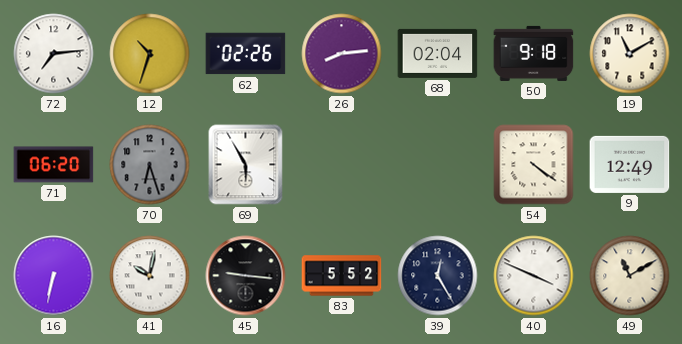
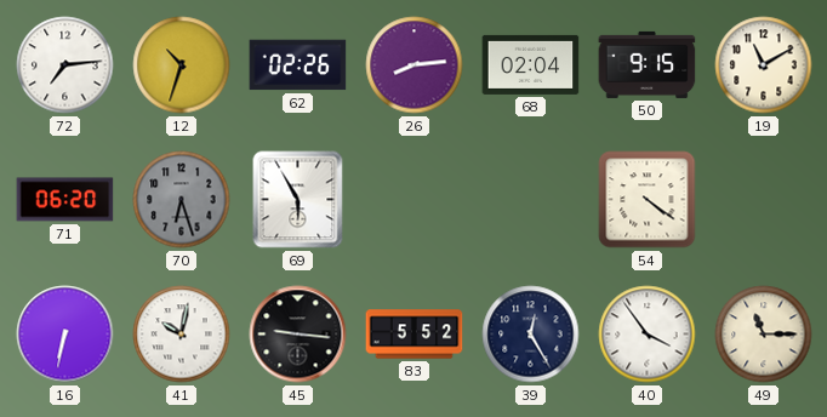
50: 9:18 -> 9:15
9: 12:49 -> none
40: 3:49 -> 3:54
49: 11:10 -> 11:15
